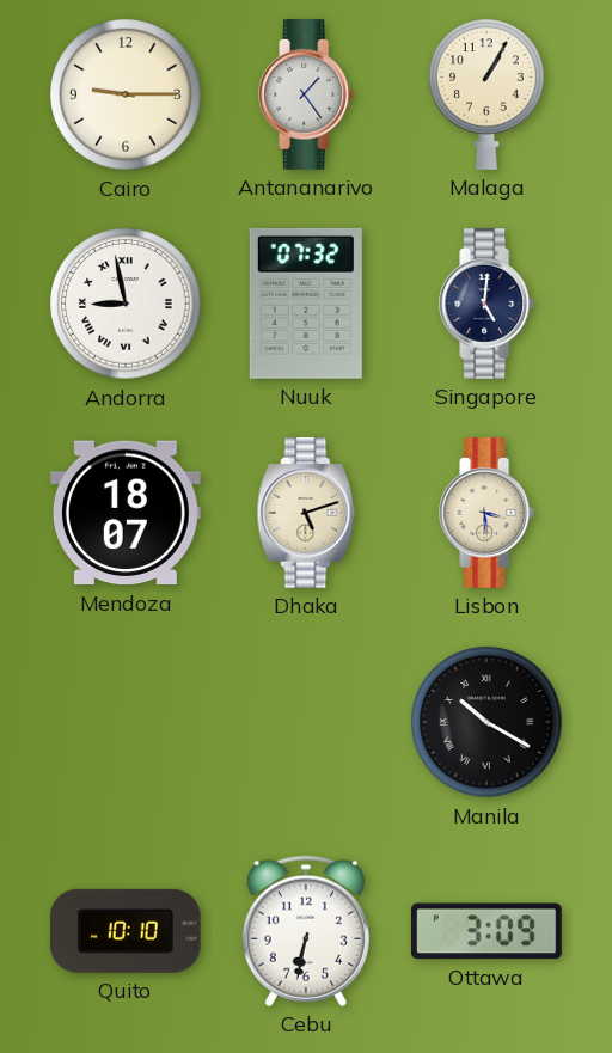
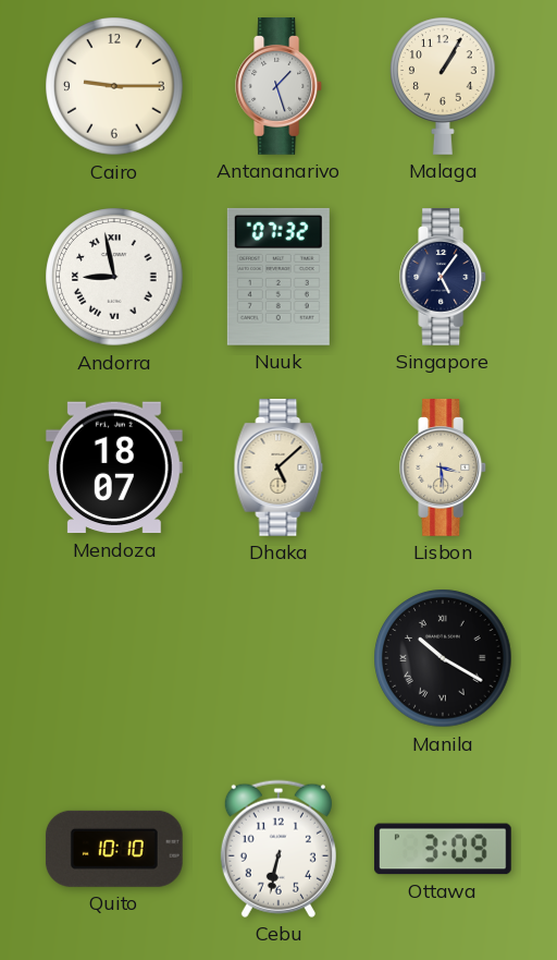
Antananarivo: 1:24 -> 1:27
Singapore: 5:01 -> 5:06
Dhaka: 5:12 -> 5:08
